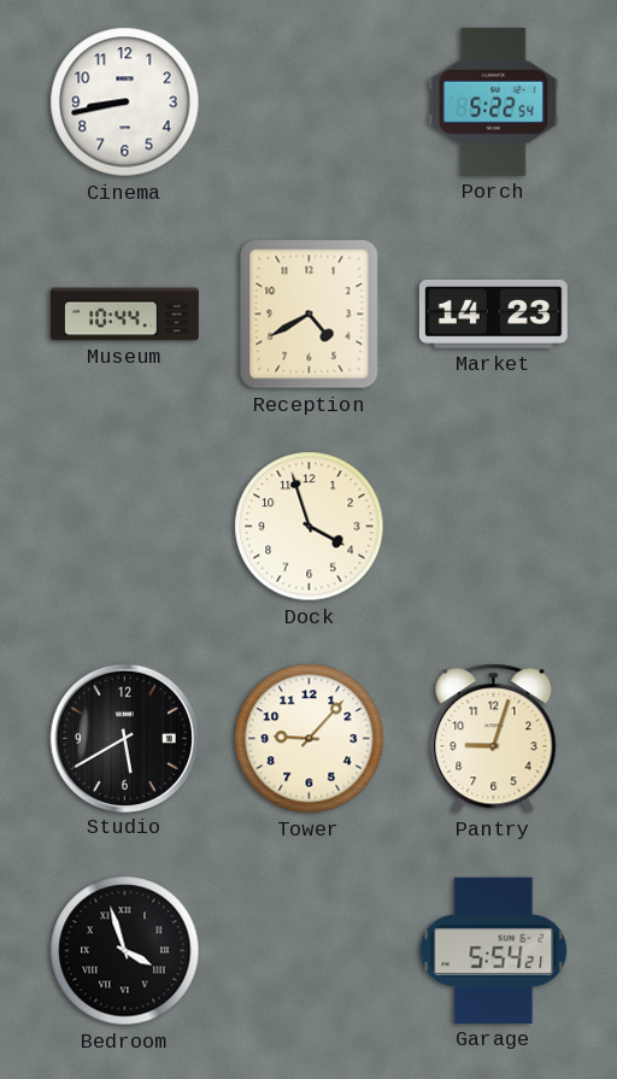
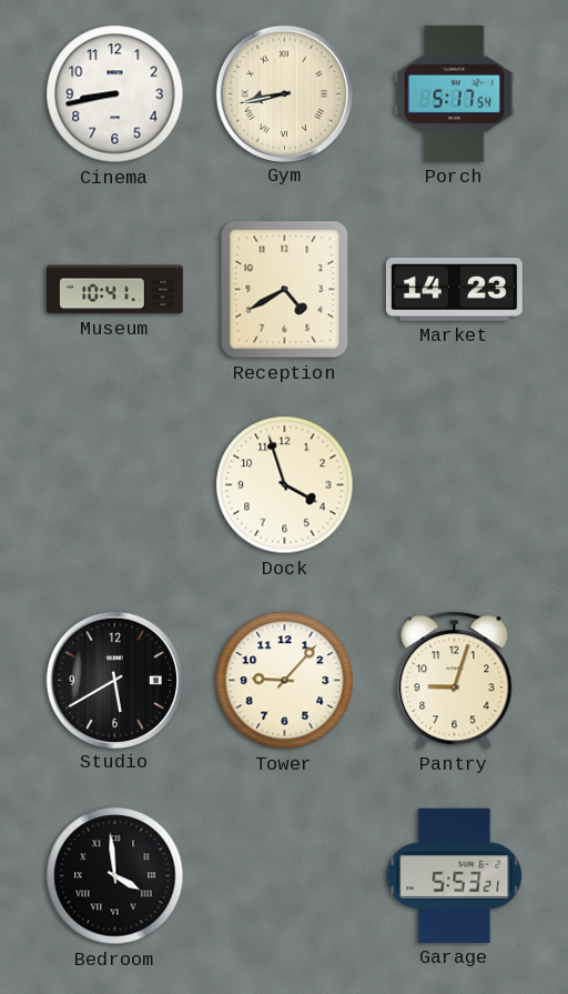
Gym: none -> 8:43
Porch: 5:22 -> 5:17
Museum: 10:44 -> 10:41
Bedroom: 3:57 -> 3:59
Garage: 5:54 -> 5:53
